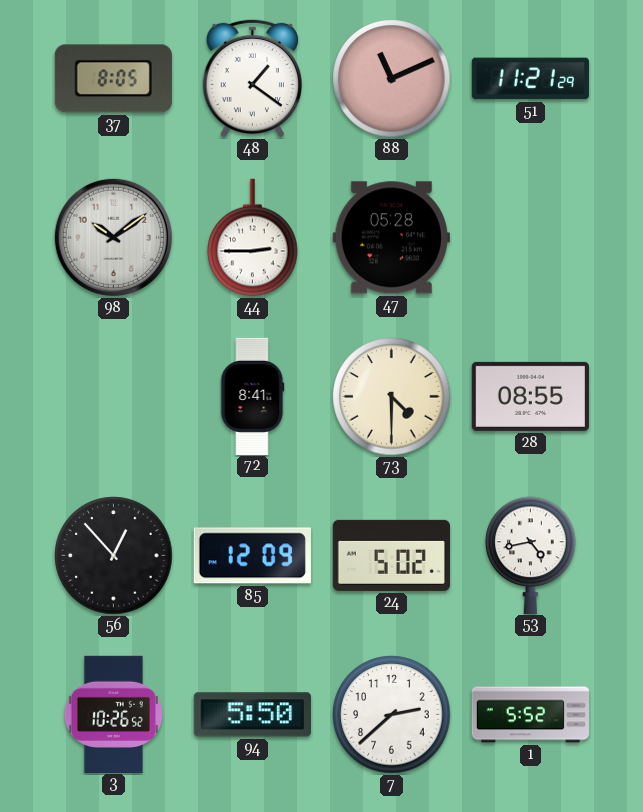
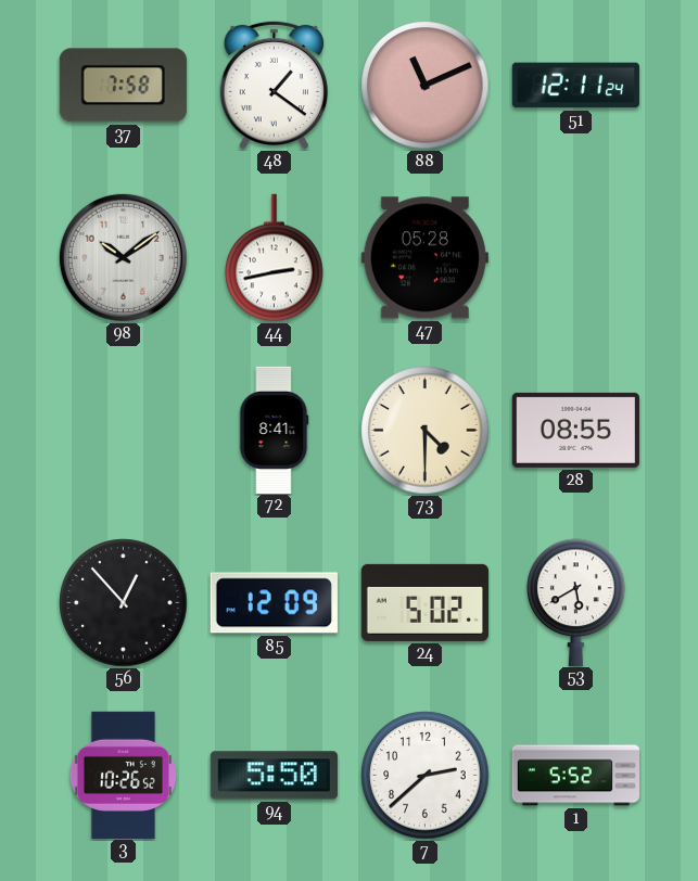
37: 8:05 -> 7:58
51: 11:21 -> 12:11
44: 2:45 -> 2:43
53: 4:43 -> 5:40
